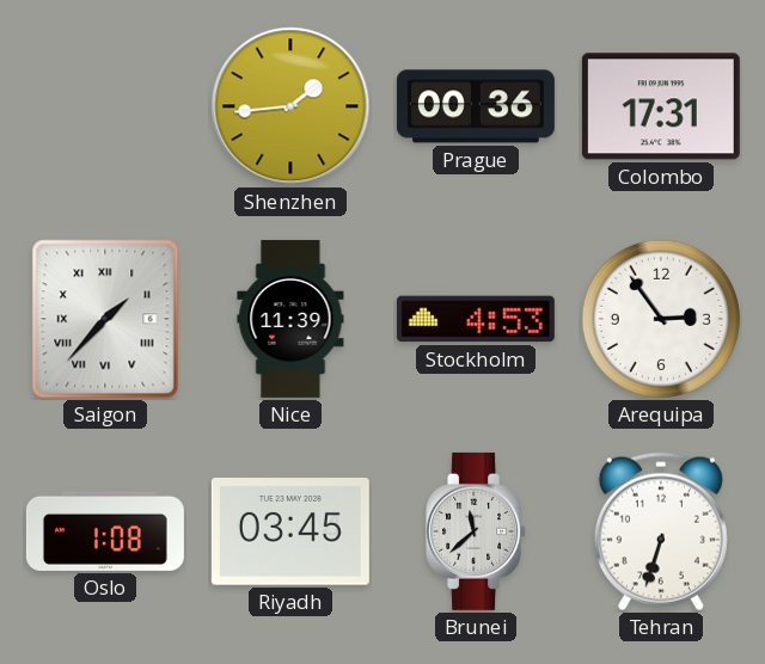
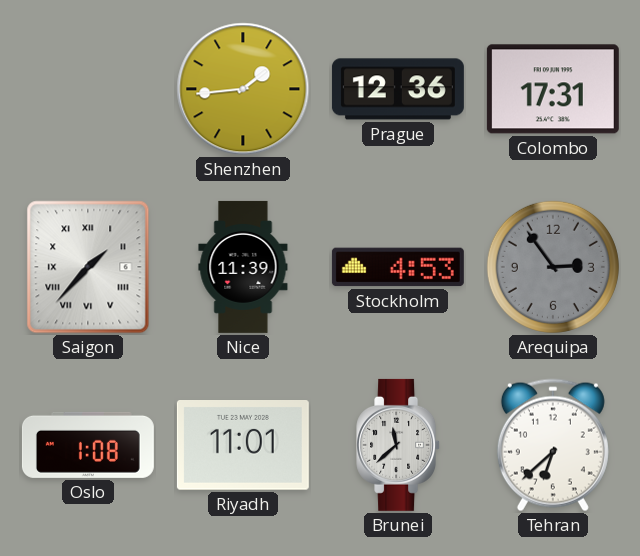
Prague: 00:36 -> 12:36
Arequipa dial: white -> grey
Riyadh: 03:45 -> 11:01
Tehran: 6:33 -> 6:38
